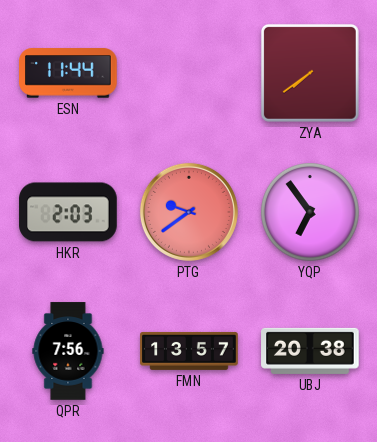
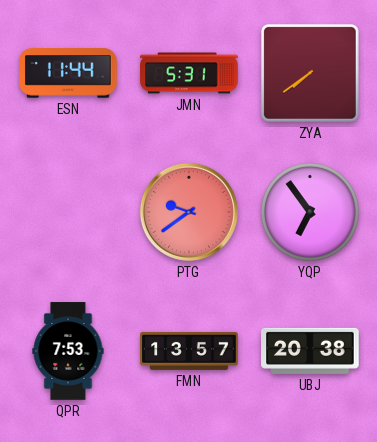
JMN: none -> 5:31
HKR: 2:03 -> none
QPR: 7:56 -> 7:53
